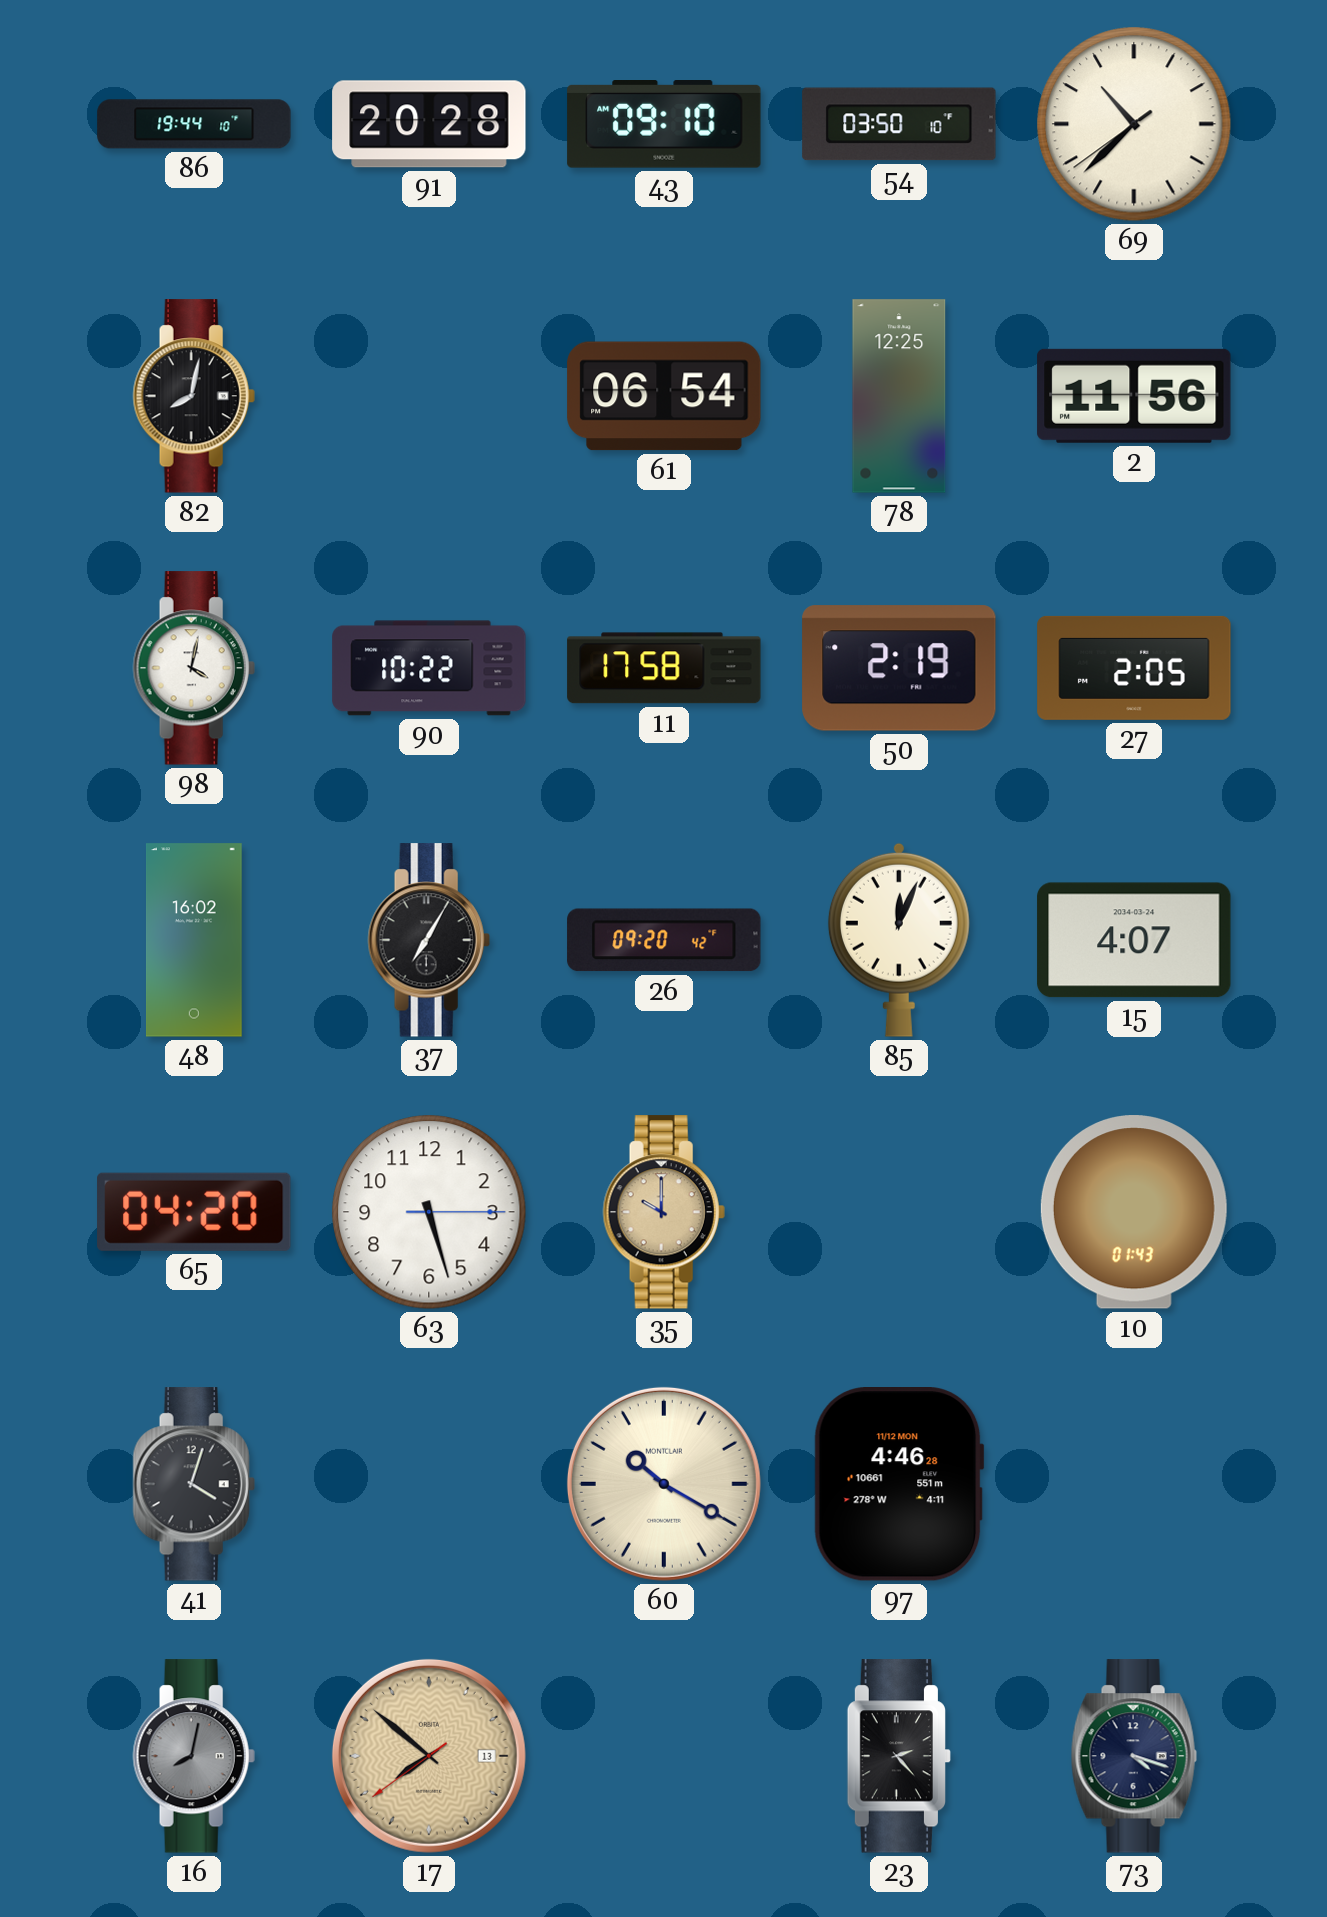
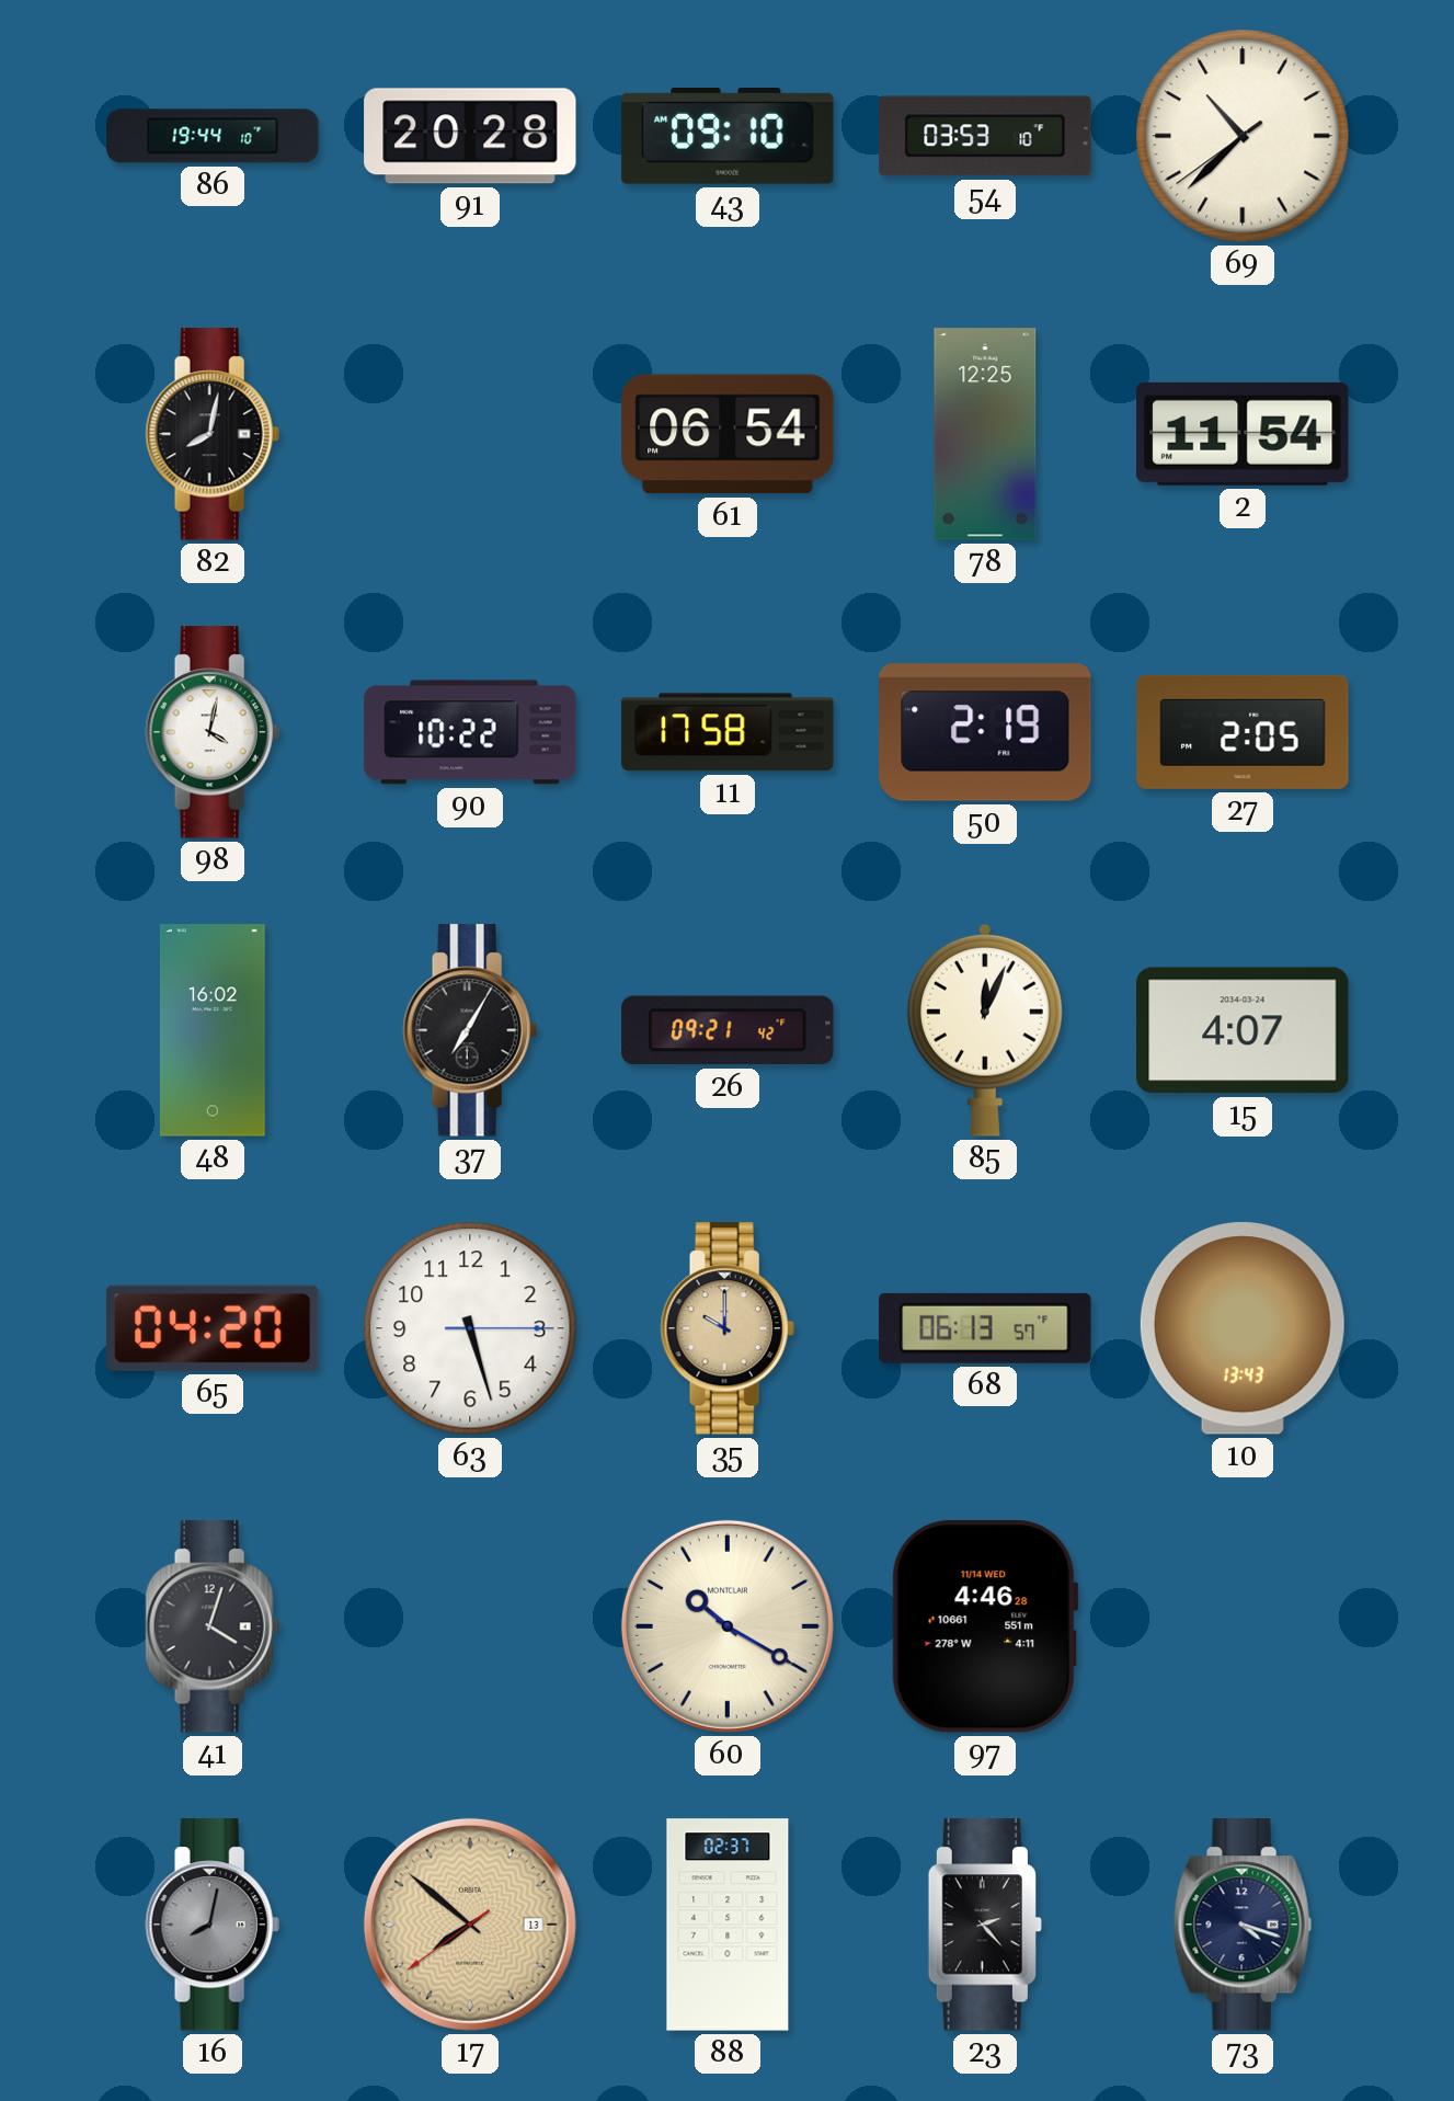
54: 03:50 -> 03:53
2: 11:56 -> 11:54
26: 09:20 -> 09:21
68: none -> 06:13
10: 01:43 -> 13:43
97 date: 11/12 MON -> 11/14 WED
88: none -> 02:37
